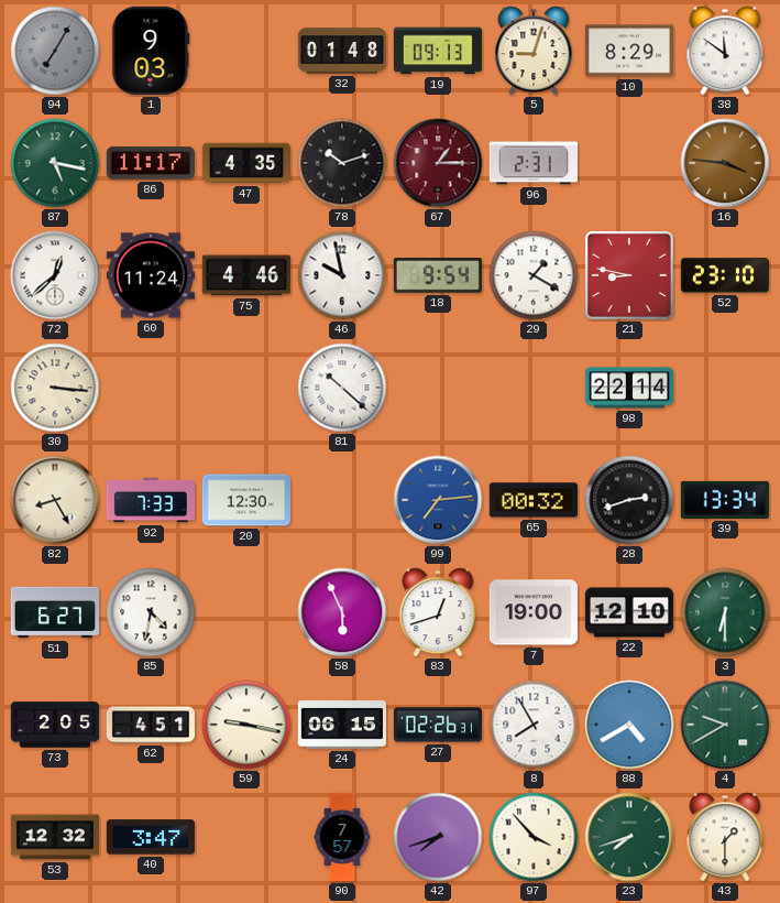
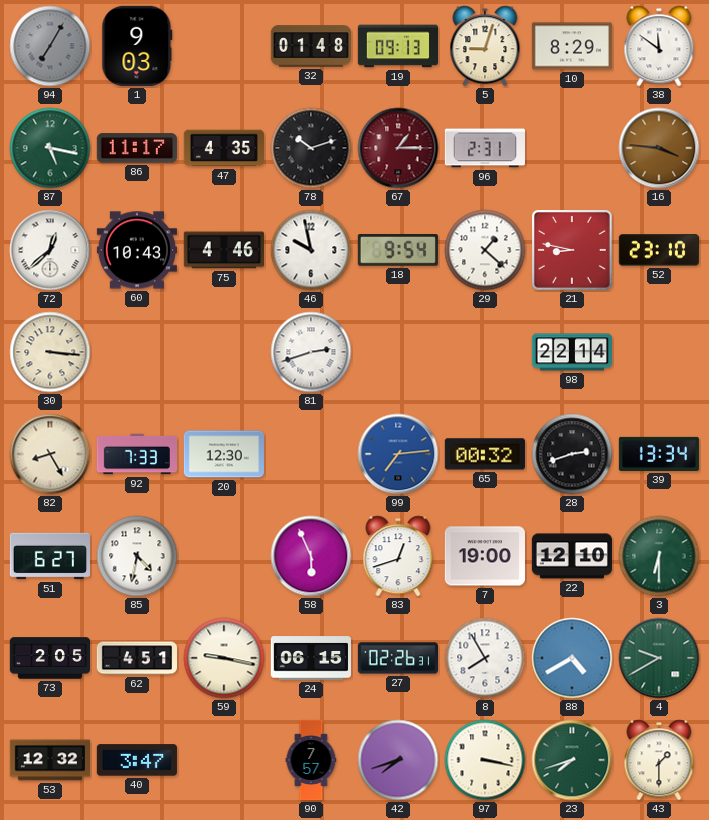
60: 11:24 -> 10:43
29: 1:20 -> 1:22
81: 10:22 -> 2:42
97: 3:53 -> 3:17
